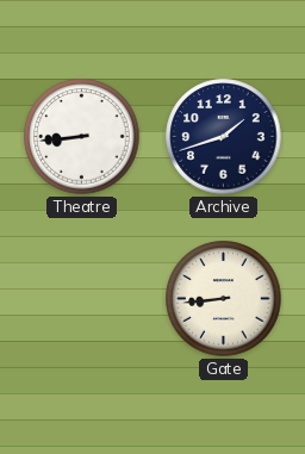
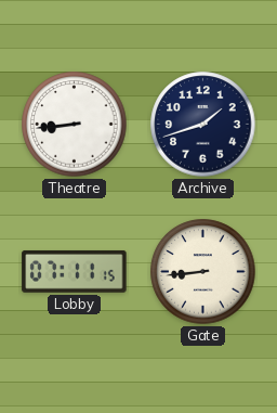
Lobby: none -> 07:11
